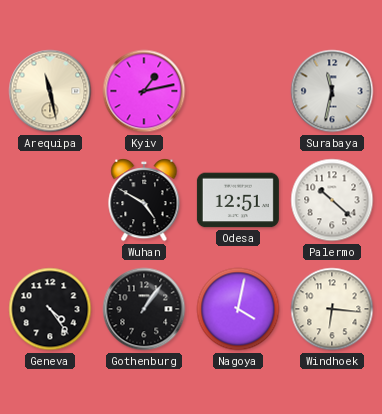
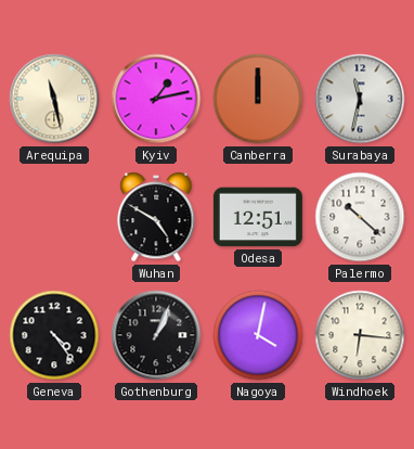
Canberra: none -> 12:00
Gothenburg: 1:06 -> 1:04
